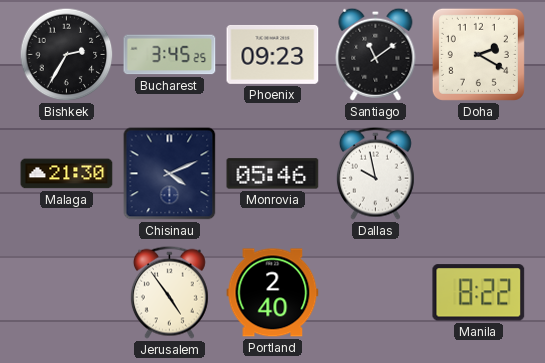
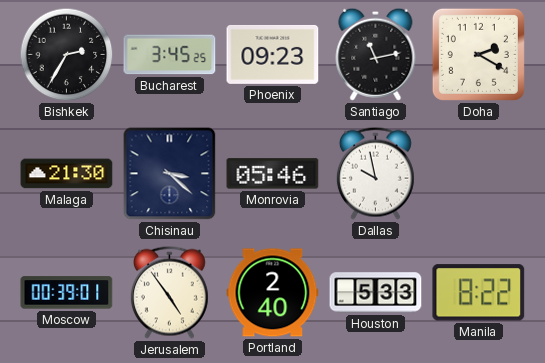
Santiago: 11:09 -> 11:13
Chisinau: 4:11 -> 3:22
Moscow: none -> 00:39
Houston: none -> 5:33
